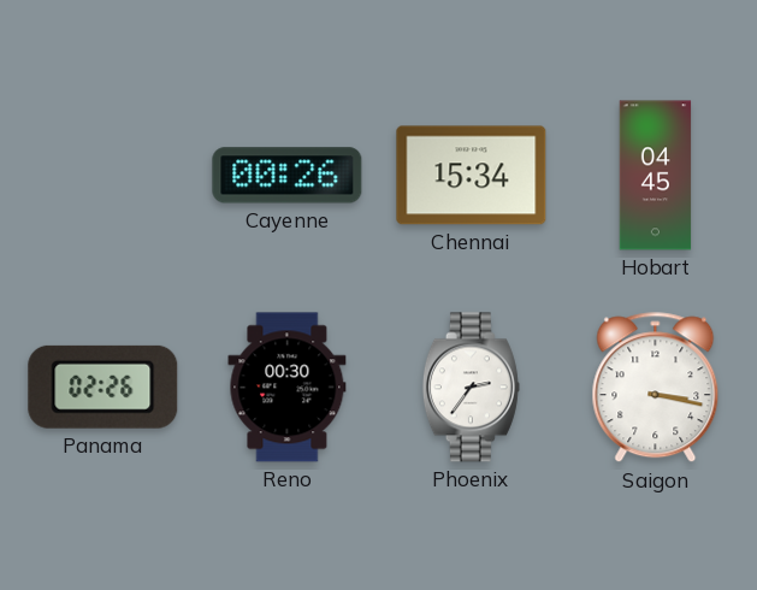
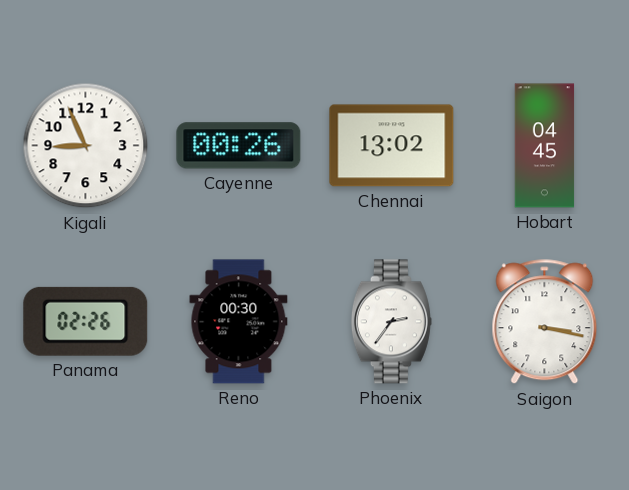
Kigali: none -> 8:56
Chennai: 15:34 -> 13:02
